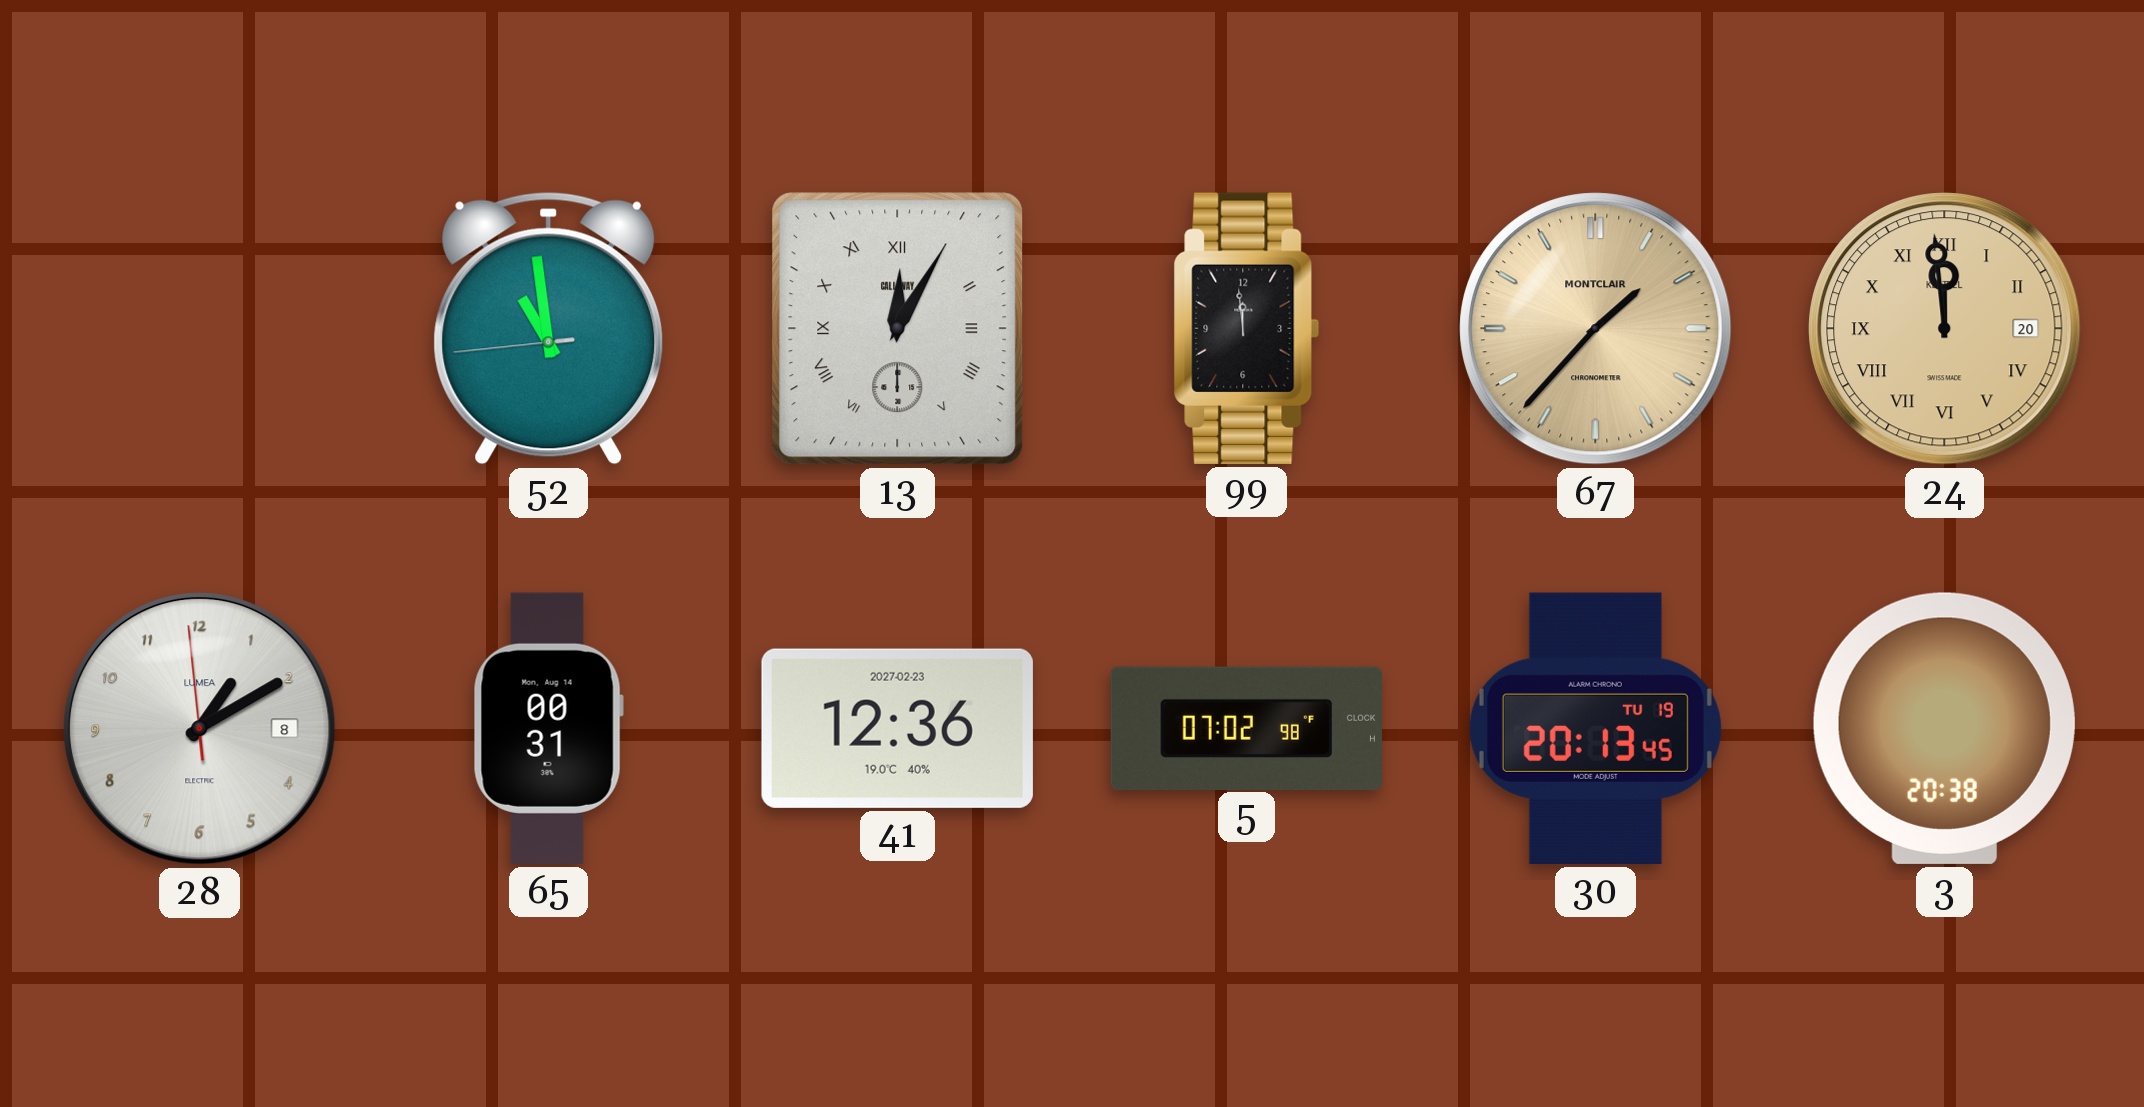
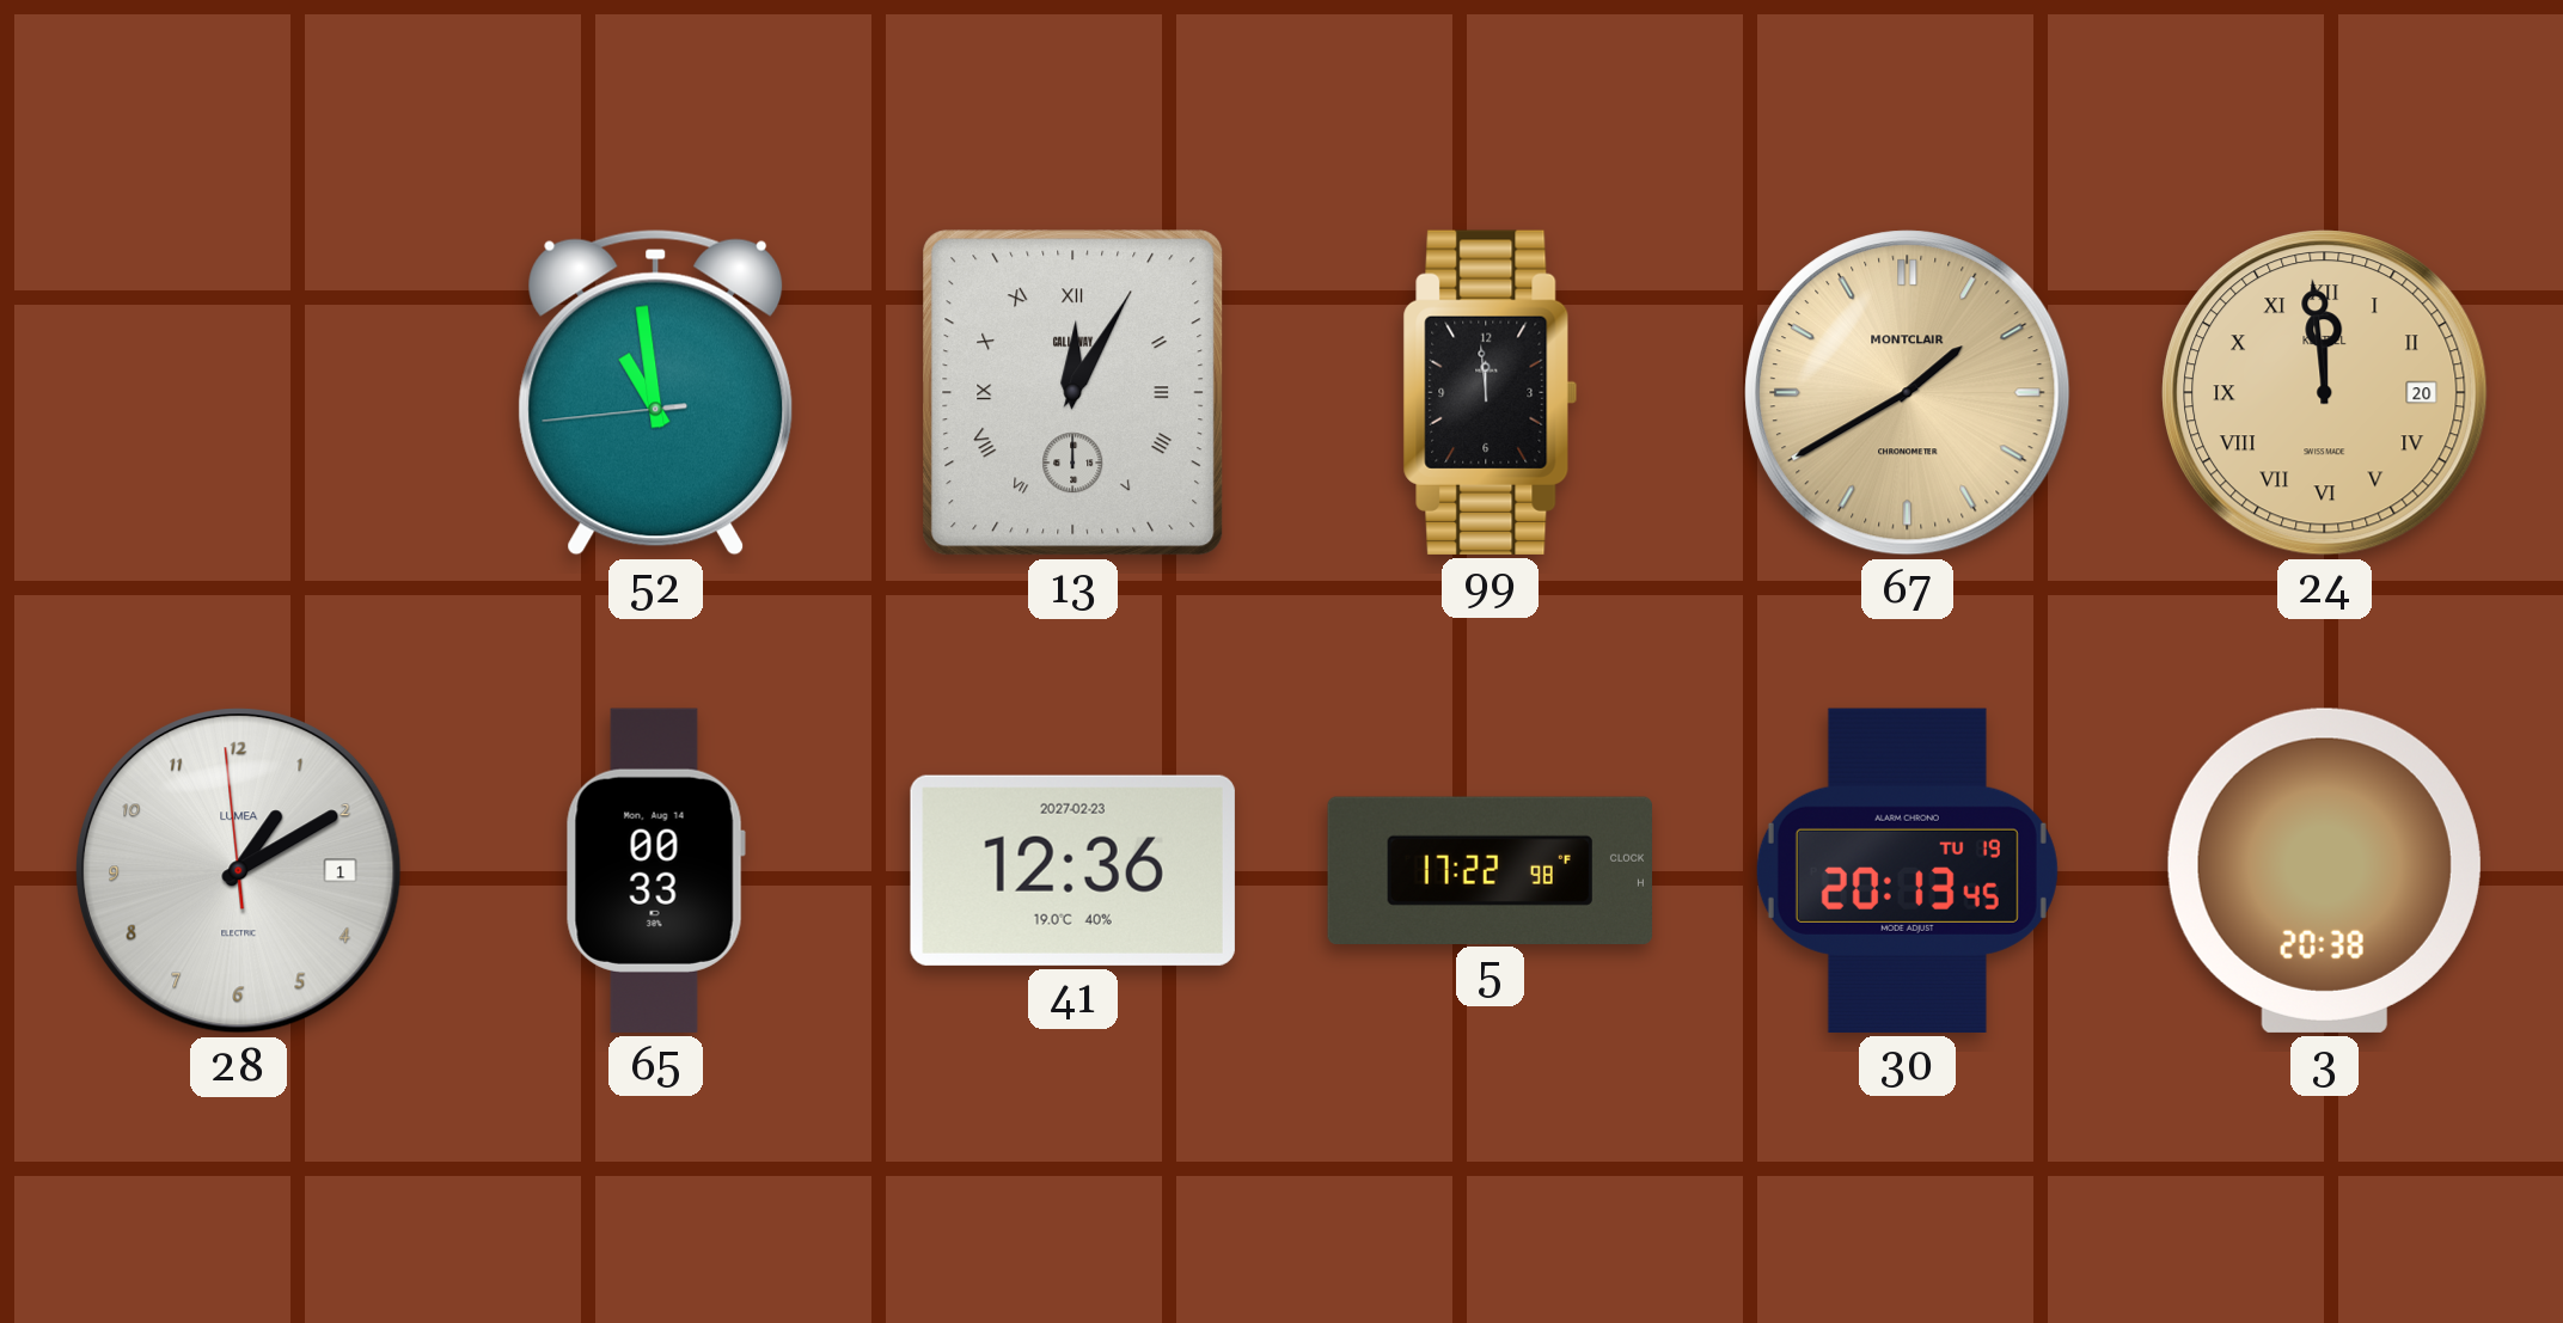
67: 1:37 -> 1:40
28 date: 8 -> 1
65: 00:31 -> 00:33
5: 07:02 -> 17:22
